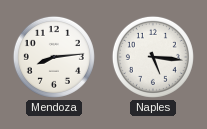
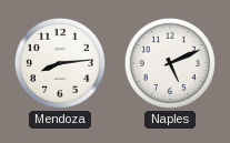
Naples: 5:16 -> 5:11
